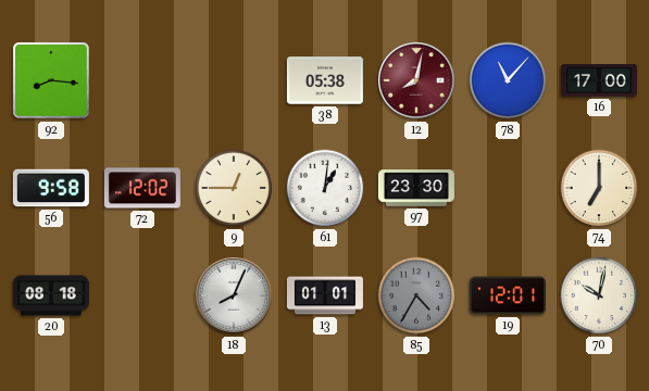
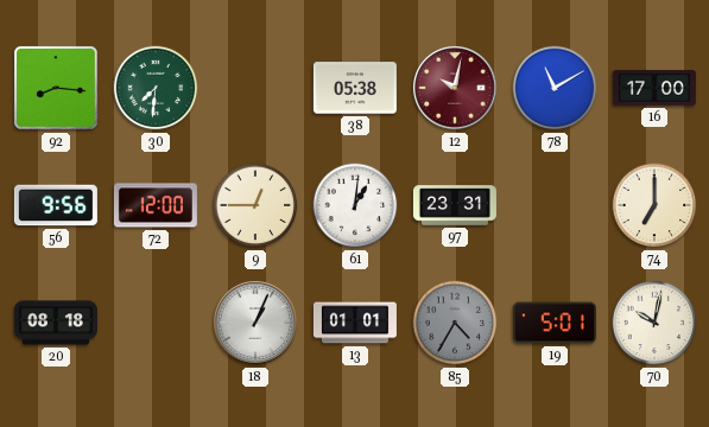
30: none -> 7:31
12: 8:02 -> 10:02
78: 11:07 -> 11:10
56: 9:58 -> 9:56
72: 12:02 -> 12:00
97: 23:30 -> 23:31
18: 8:04 -> 1:04
19: 12:01 -> 5:01
